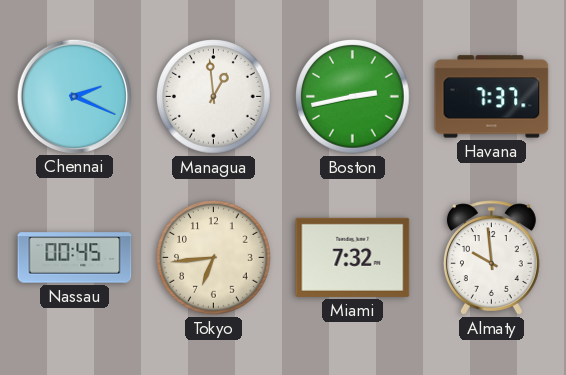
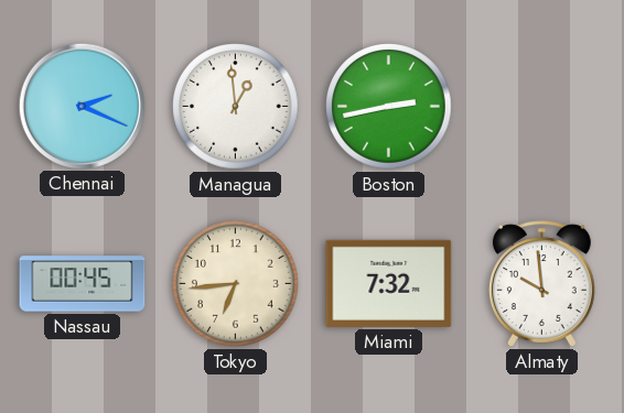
Havana: 7:37 -> none
